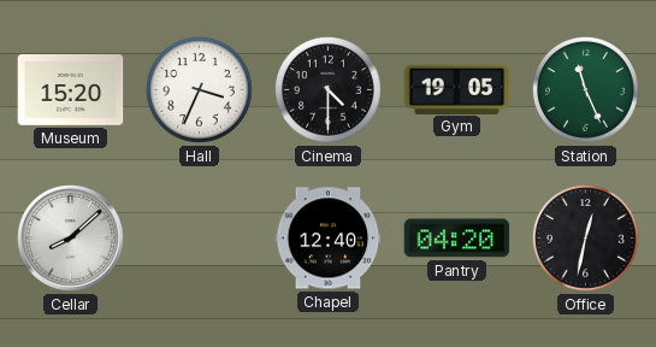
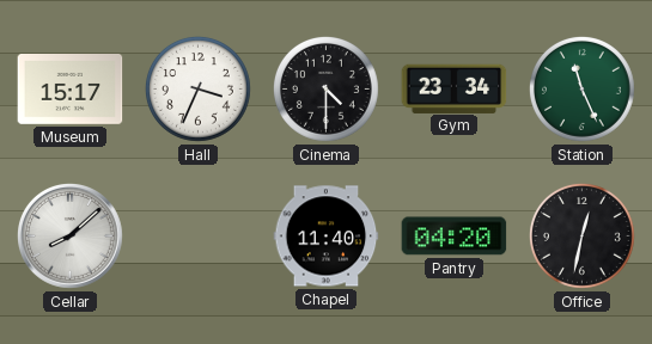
Museum: 15:20 -> 15:17
Gym: 19:05 -> 23:34
Chapel: 12:40 -> 11:40
